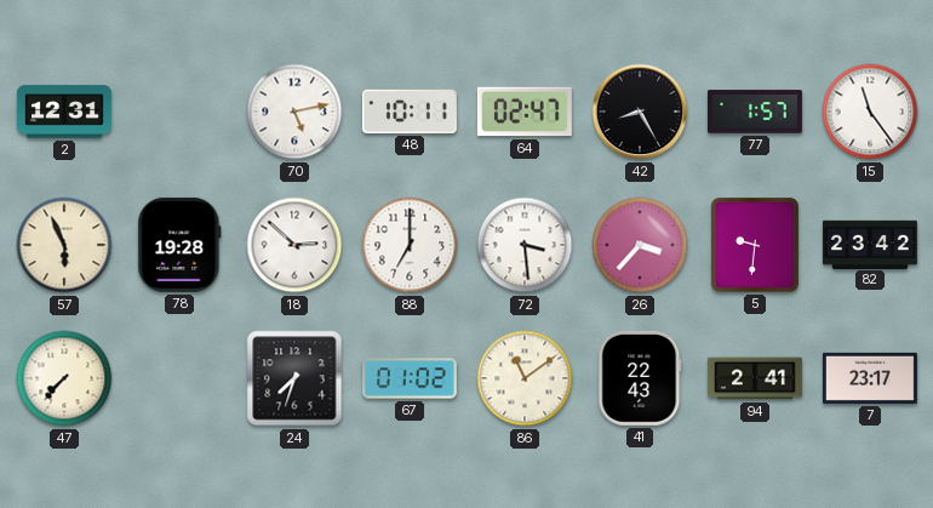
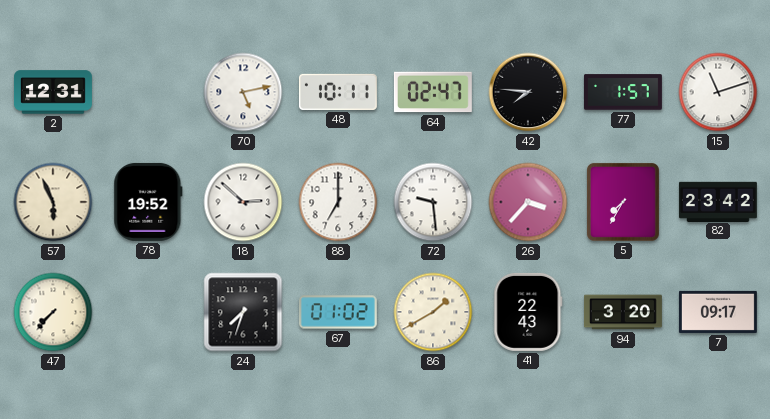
42: 8:25 -> 7:46
15: 11:24 -> 11:12
78: 19:28 -> 19:52
72: 3:29 -> 9:29
5: 9:31 -> 7:35
86: 11:09 -> 1:40
94: 2:41 -> 3:20
7: 23:17 -> 09:17
